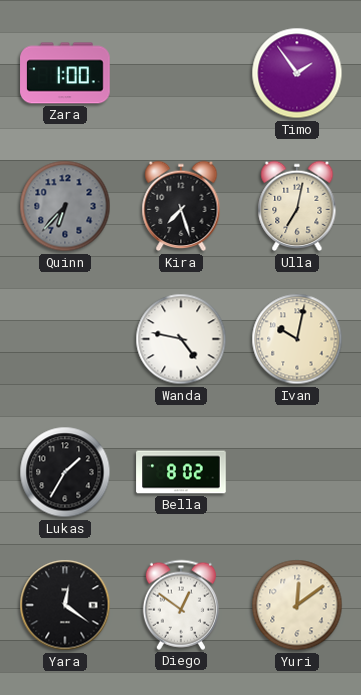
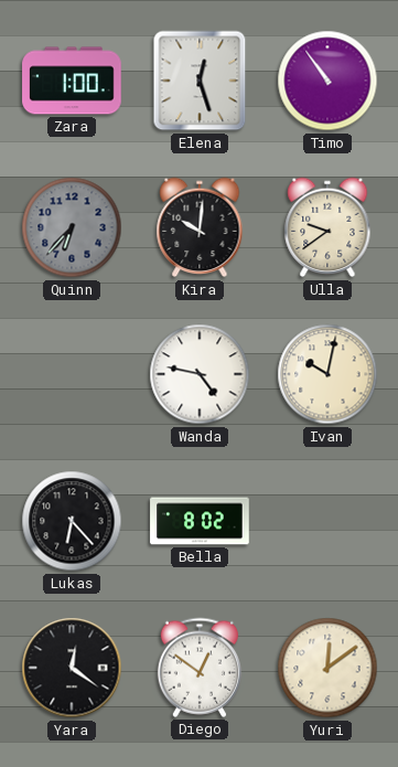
Elena: none -> 12:27
Timo: 1:54 -> 10:54
Kira: 7:27 -> 10:01
Ulla: 7:02 -> 9:39
Lukas: 1:35 -> 6:23
